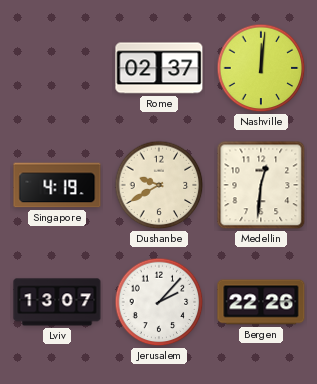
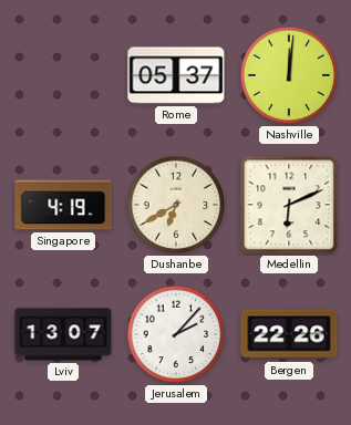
Rome: 02:37 -> 05:37
Dushanbe: 9:40 -> 6:40
Medellin: 12:31 -> 6:11
